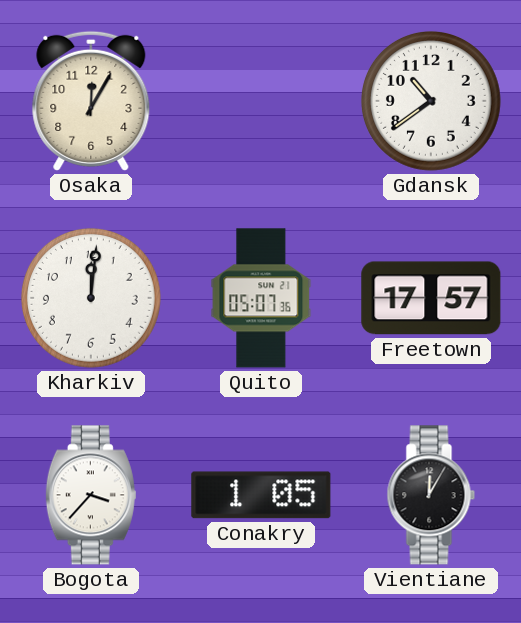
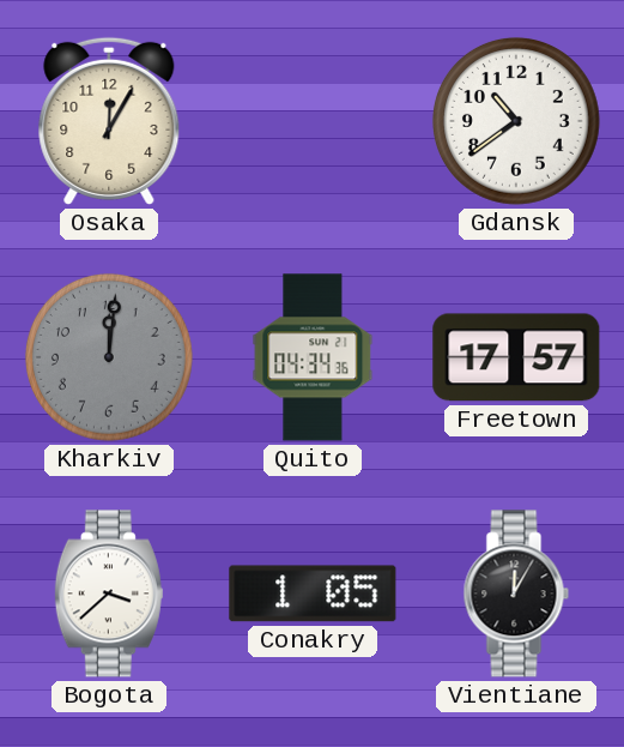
Kharkiv dial: white -> grey
Quito: 05:07 -> 04:34
Bogota: 3:37 -> 3:38
